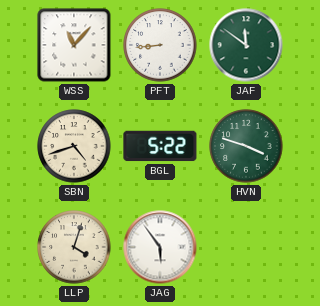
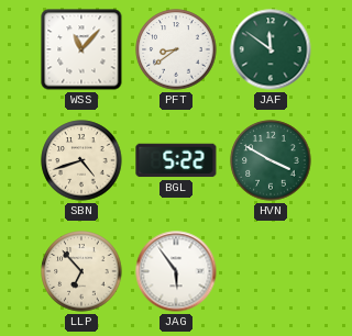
PFT: 8:44 -> 8:39
HVN: 3:48 -> 3:50
LLP: 4:03 -> 6:53
